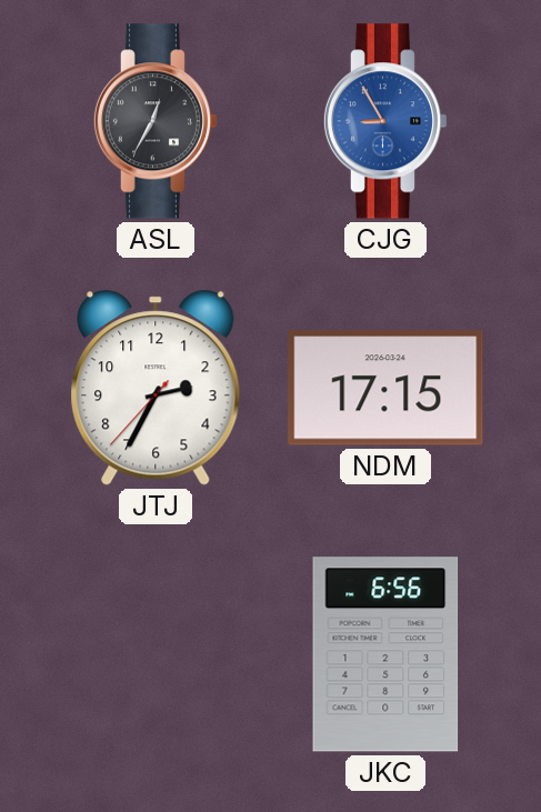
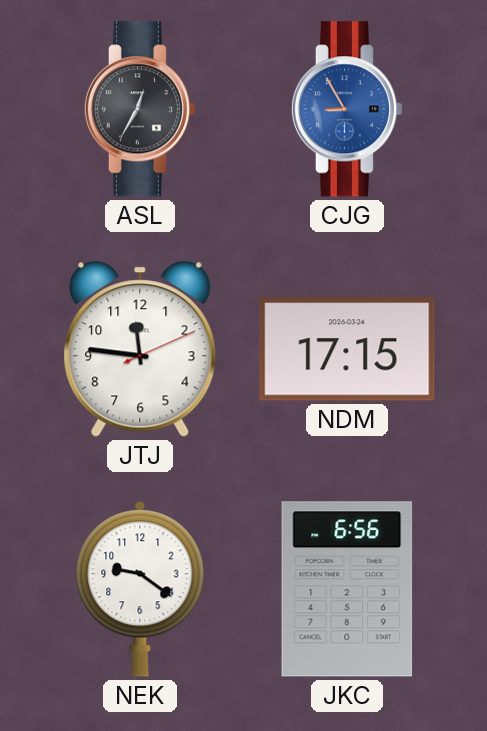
JTJ: 2:34 -> 11:46
NEK: none -> 9:21
